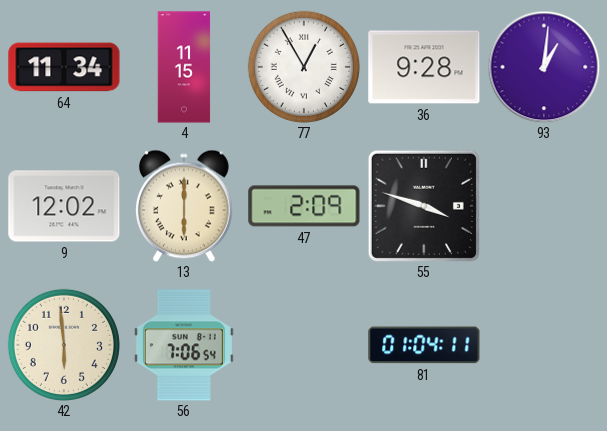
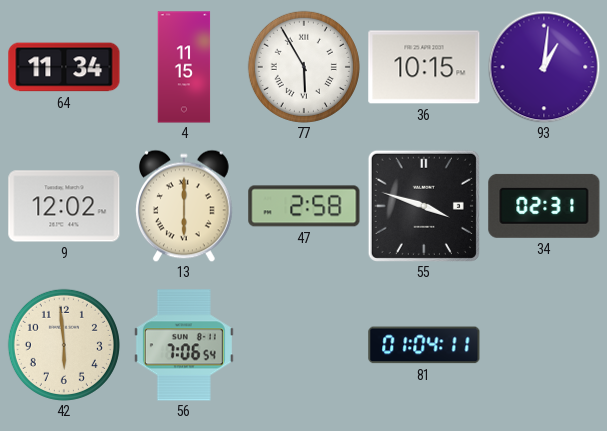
77: 12:55 -> 5:55
36: 9:28 -> 10:15
47: 2:09 -> 2:58
34: none -> 02:31
